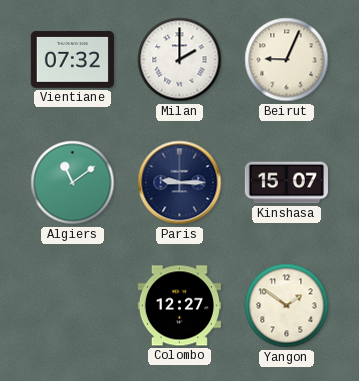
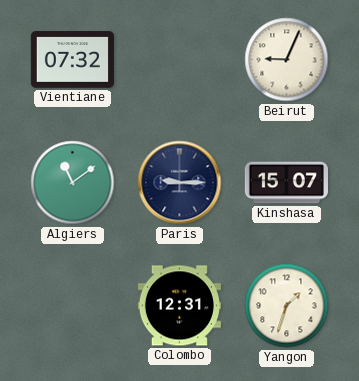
Milan: 2:00 -> none
Colombo: 12:27 -> 12:31
Yangon: 1:51 -> 1:33
